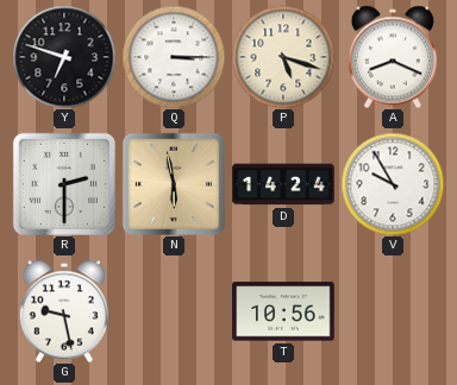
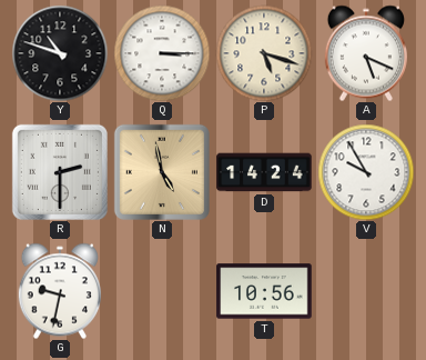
Y: 6:48 -> 10:48
A: 8:19 -> 5:19
N: 5:58 -> 4:58
G: 9:28 -> 9:32
